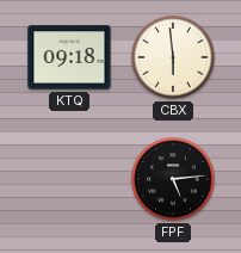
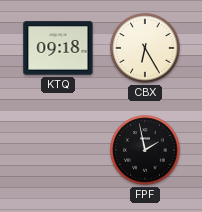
CBX: 5:59 -> 6:25
FPF: 5:14 -> 1:58
